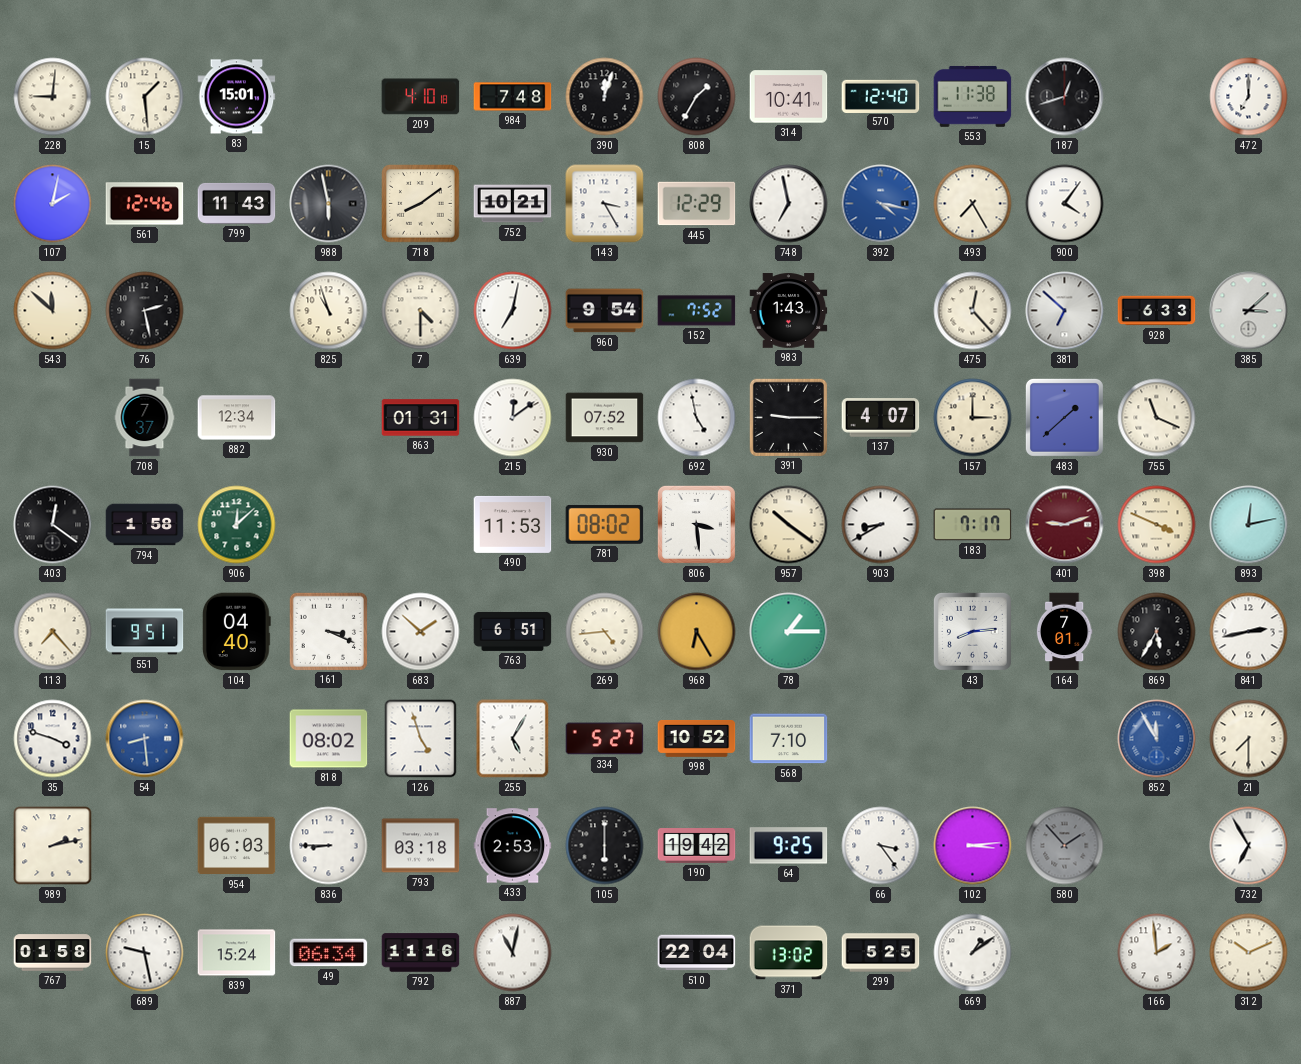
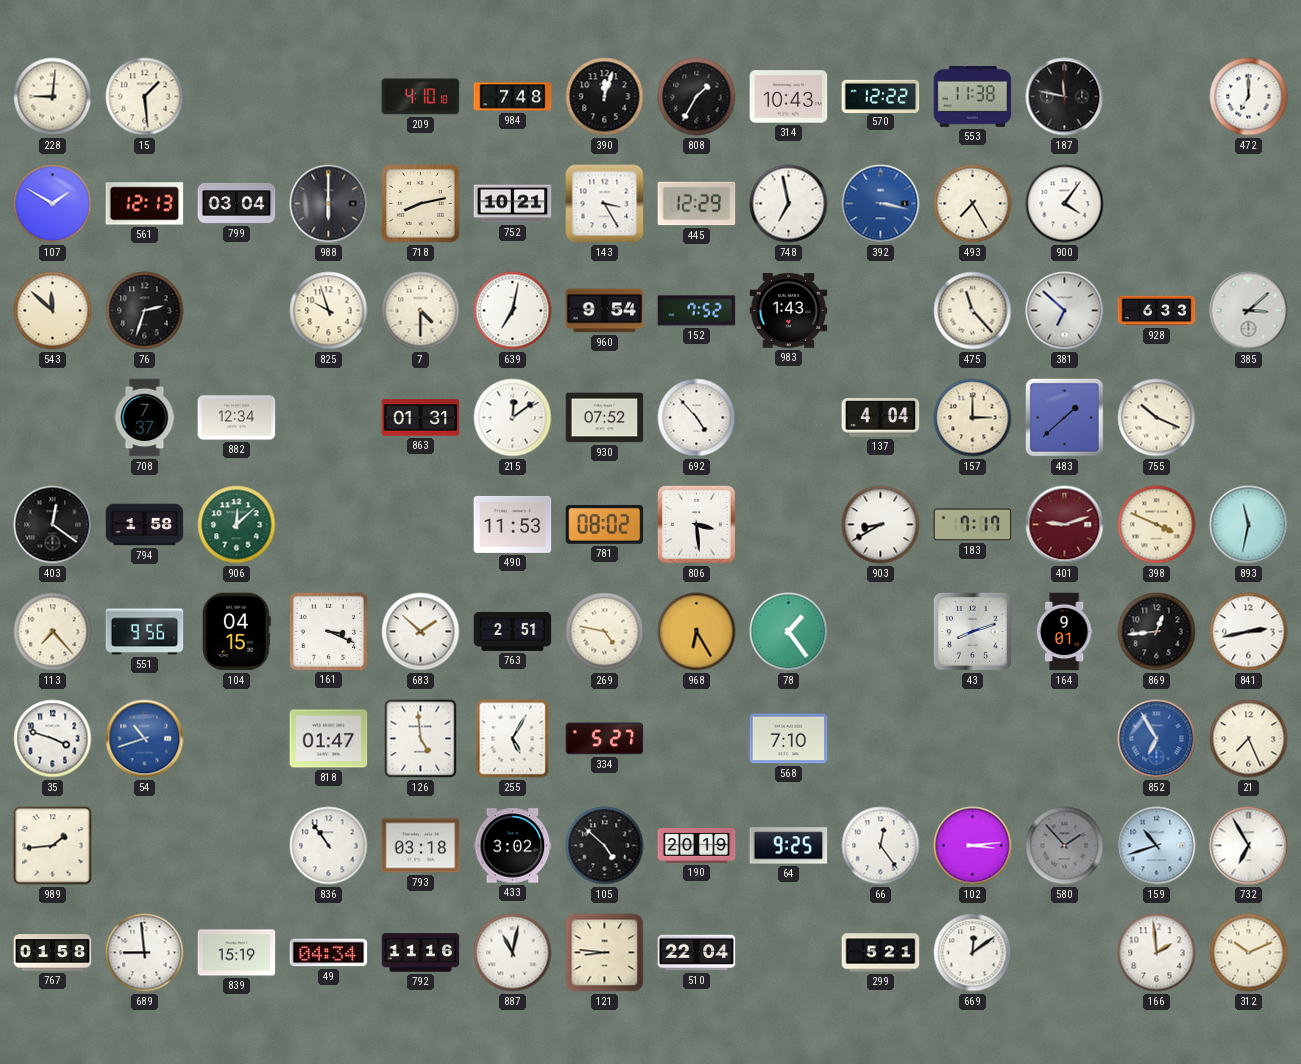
83: 15:01 -> none
314: 10:41 -> 10:43
570: 12:40 -> 12:22
187: 12:42 -> 11:47
107: 2:02 -> 1:50
561: 12:46 -> 12:13
799: 11:43 -> 03:04
988: 5:58 -> 6:00
718: 8:09 -> 8:13
392: 4:17 -> 3:17
76: 2:28 -> 2:33
825: 10:57 -> 9:57
475: 12:23 -> 11:23
692: 4:58 -> 4:53
391: 9:15 -> none
137: 4:07 -> 4:04
755: 11:19 -> 10:19
957: 10:21 -> none
893: 12:13 -> 11:32
551: 9:51 -> 9:56
104: 04:40 -> 04:15
763: 6:51 -> 2:51
269: 4:44 -> 4:47
78: 1:15 -> 1:24
43: 8:14 -> 8:12
164: 7:01 -> 9:01
869: 5:35 -> 12:44
54: 8:29 -> 10:42
818: 08:02 -> 01:47
126: 4:57 -> 4:59
998: 10:52 -> none
852: 11:55 -> 6:55
21: 7:30 -> 7:26
989: 2:13 -> 1:44
954: 06:03 -> none
836: 8:45 -> 10:54
433: 2:53 -> 3:02
105: 6:00 -> 4:52
190: 19:42 -> 20:19
66: 3:24 -> 12:24
159: none -> 10:42
689: 9:28 -> 8:59
839: 15:24 -> 15:19
49: 06:34 -> 04:34
121: none -> 8:46
371: 13:02 -> none
299: 5:25 -> 5:21
669: 1:09 -> 12:09
